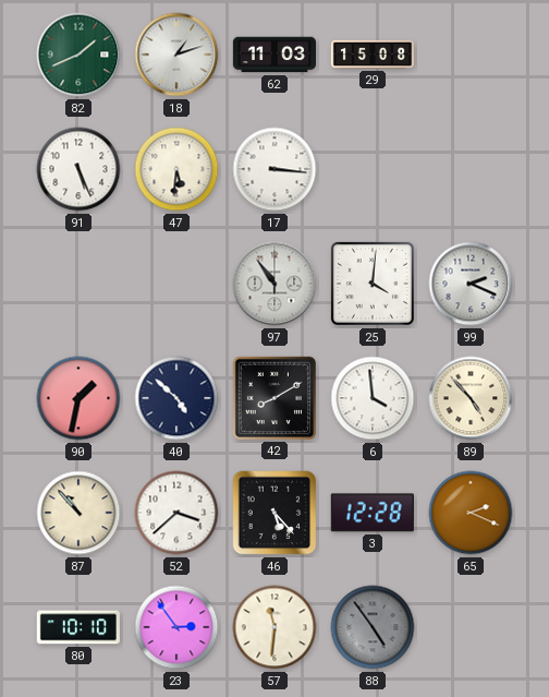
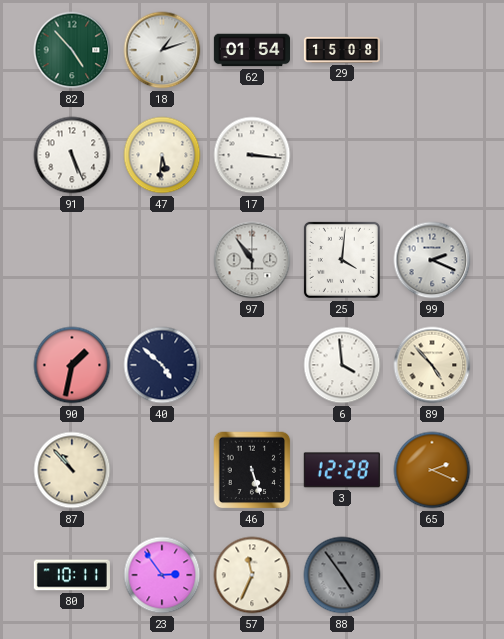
82: 1:41 -> 4:53
62: 11:03 -> 01:54
42: 8:10 -> none
52: 3:38 -> none
46: 5:23 -> 5:27
80: 10:10 -> 10:11
57: 11:31 -> 11:34
